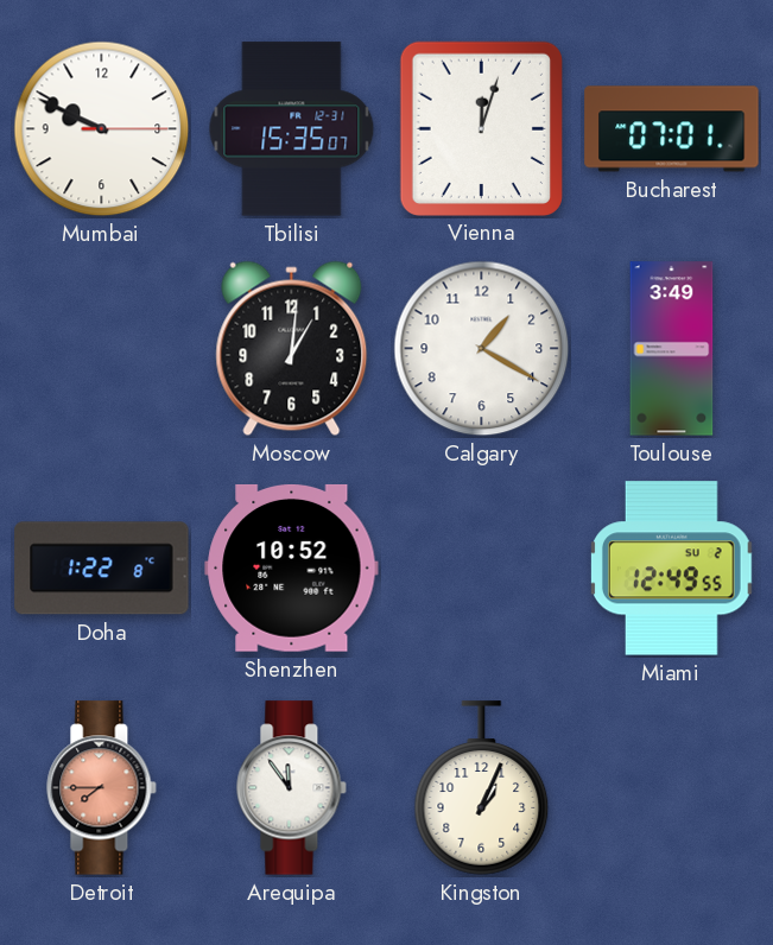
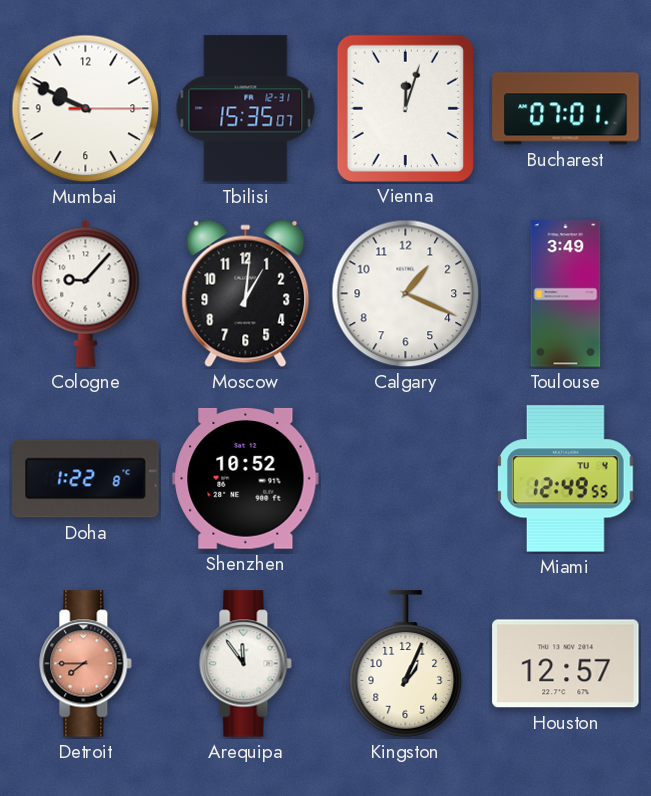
Cologne: none -> 9:07
Calgary: 1:20 -> 1:19
Miami date: SU 2 -> TU 4
Houston: none -> 12:57
